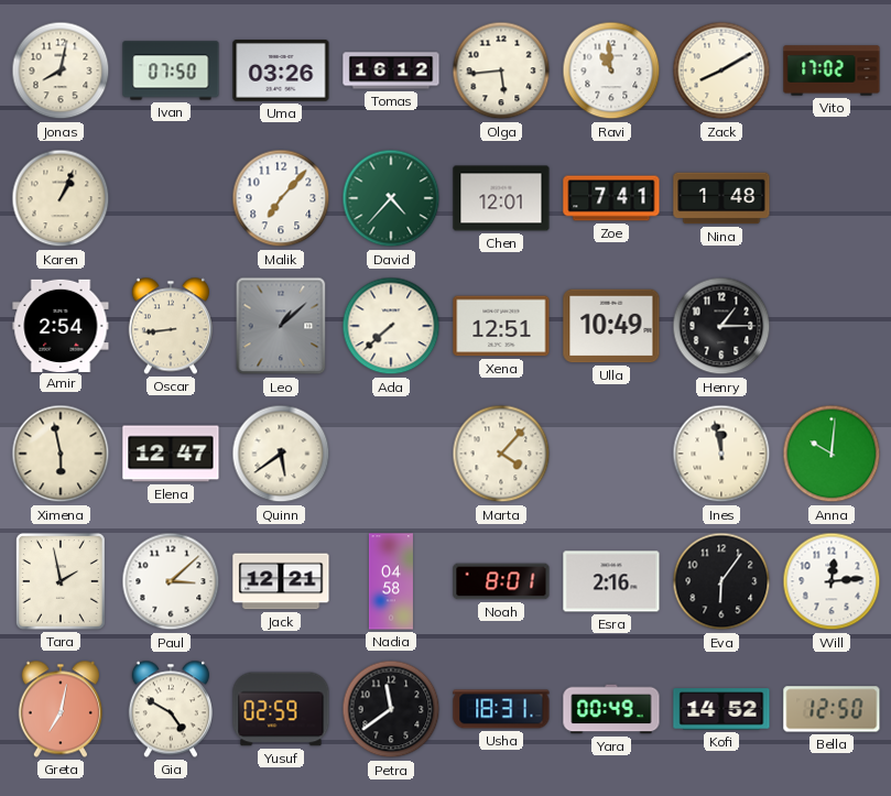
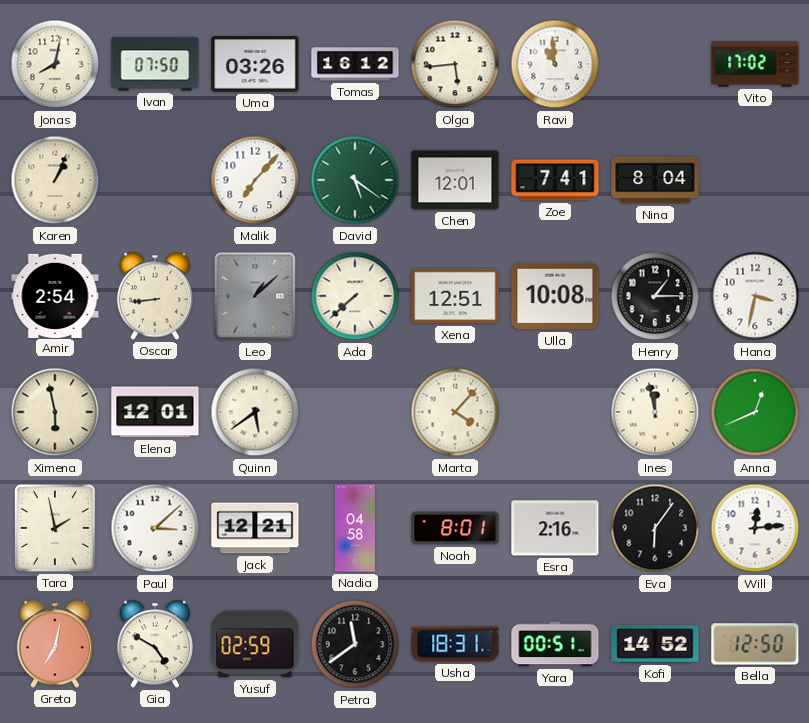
Zack: 8:10 -> none
David: 4:37 -> 5:21
Nina: 1:48 -> 8:04
Ulla: 10:49 -> 10:08
Hana: none -> 3:32
Elena: 12:47 -> 12:01
Anna: 10:01 -> 12:41
Yara: 00:49 -> 00:51
